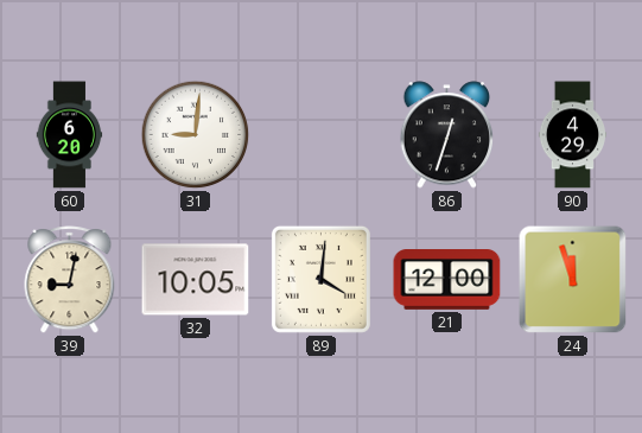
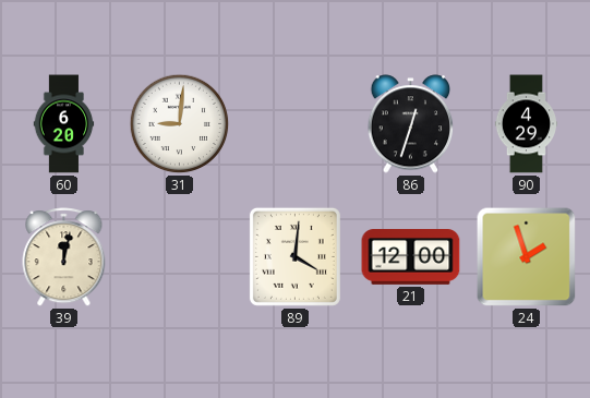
39: 9:02 -> 12:02
32: 10:05 -> none
24: 11:57 -> 1:57
